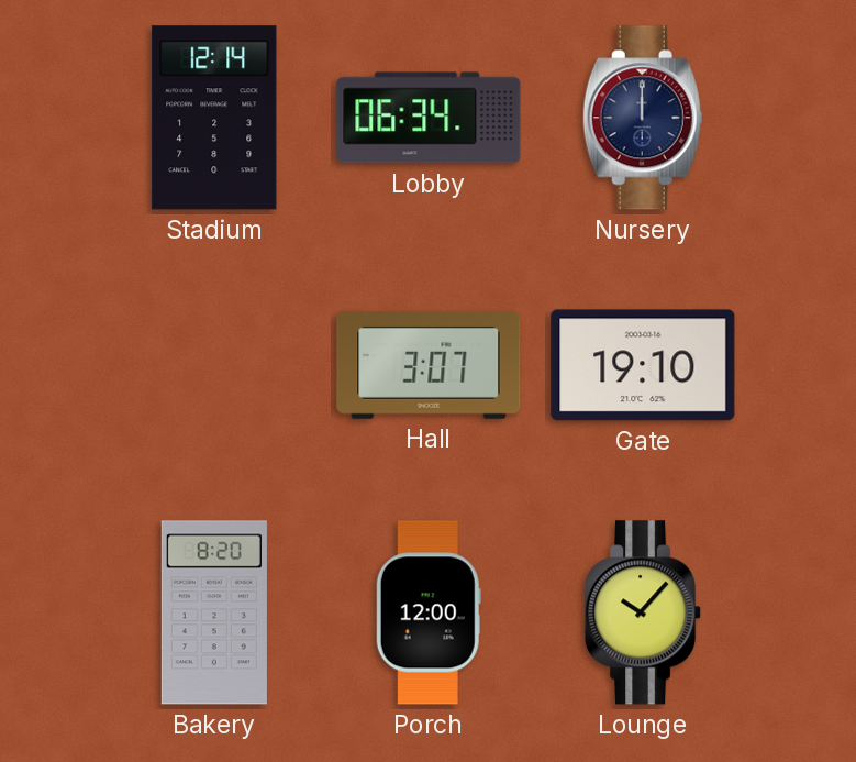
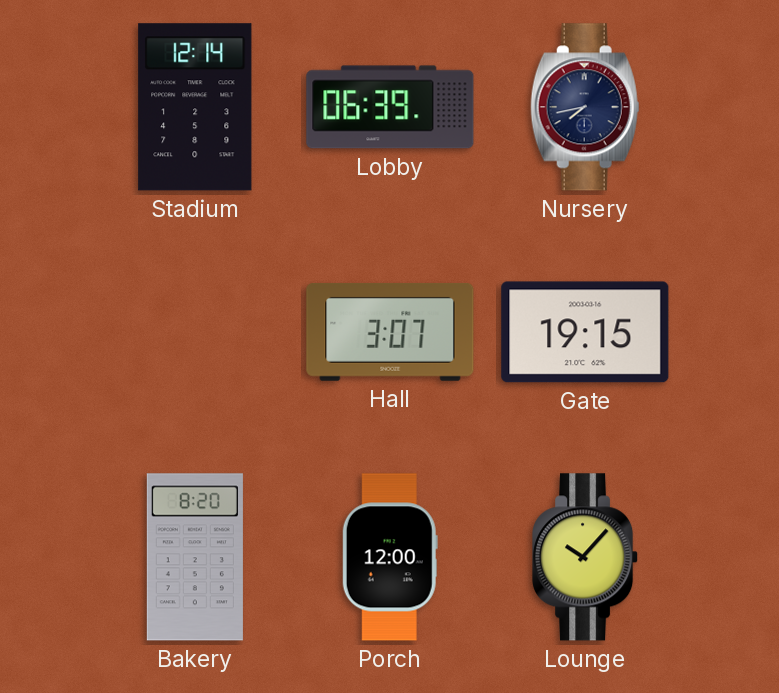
Lobby: 06:34 -> 06:39
Nursery: 12:00 -> 7:43
Gate: 19:10 -> 19:15
